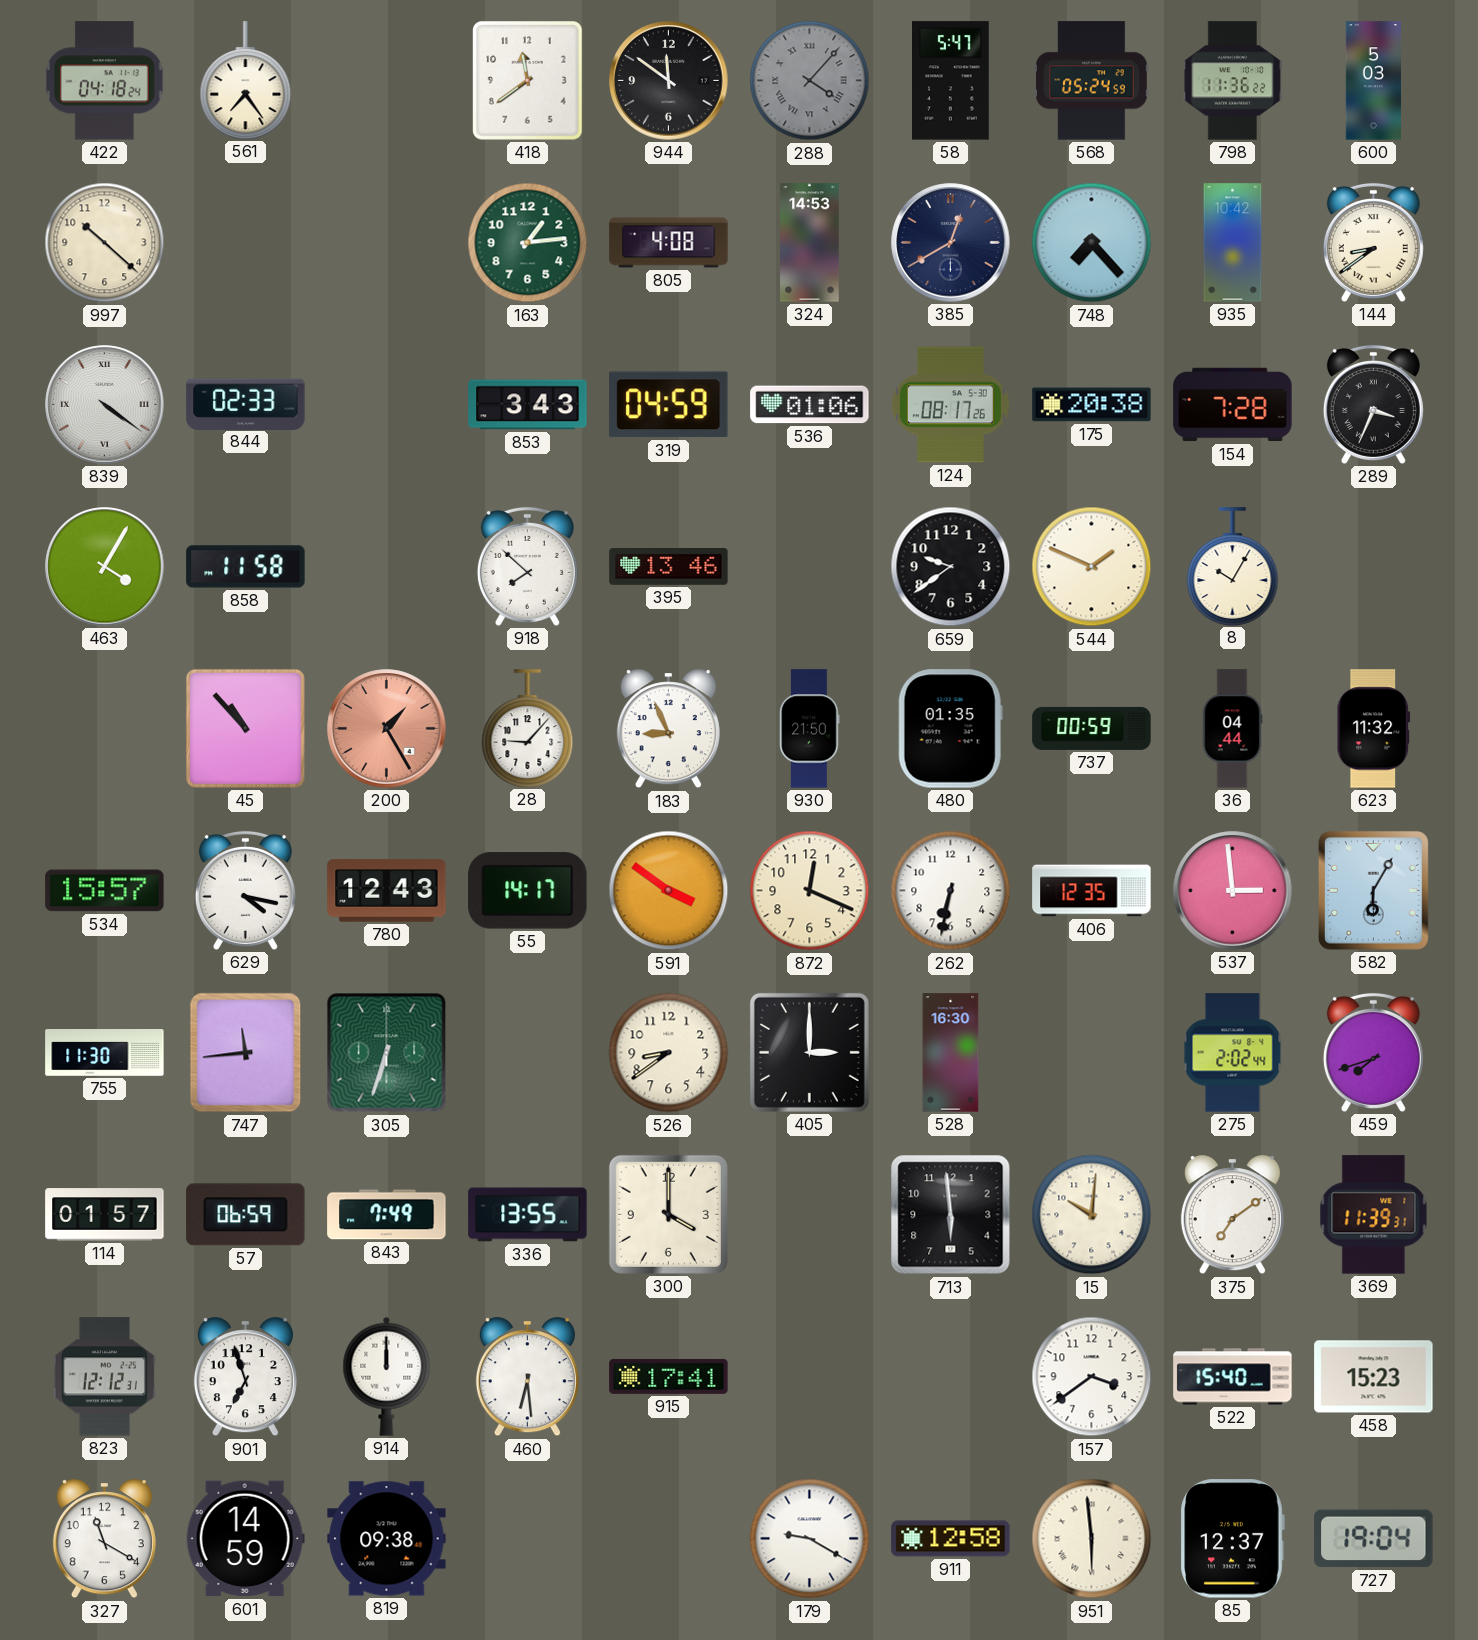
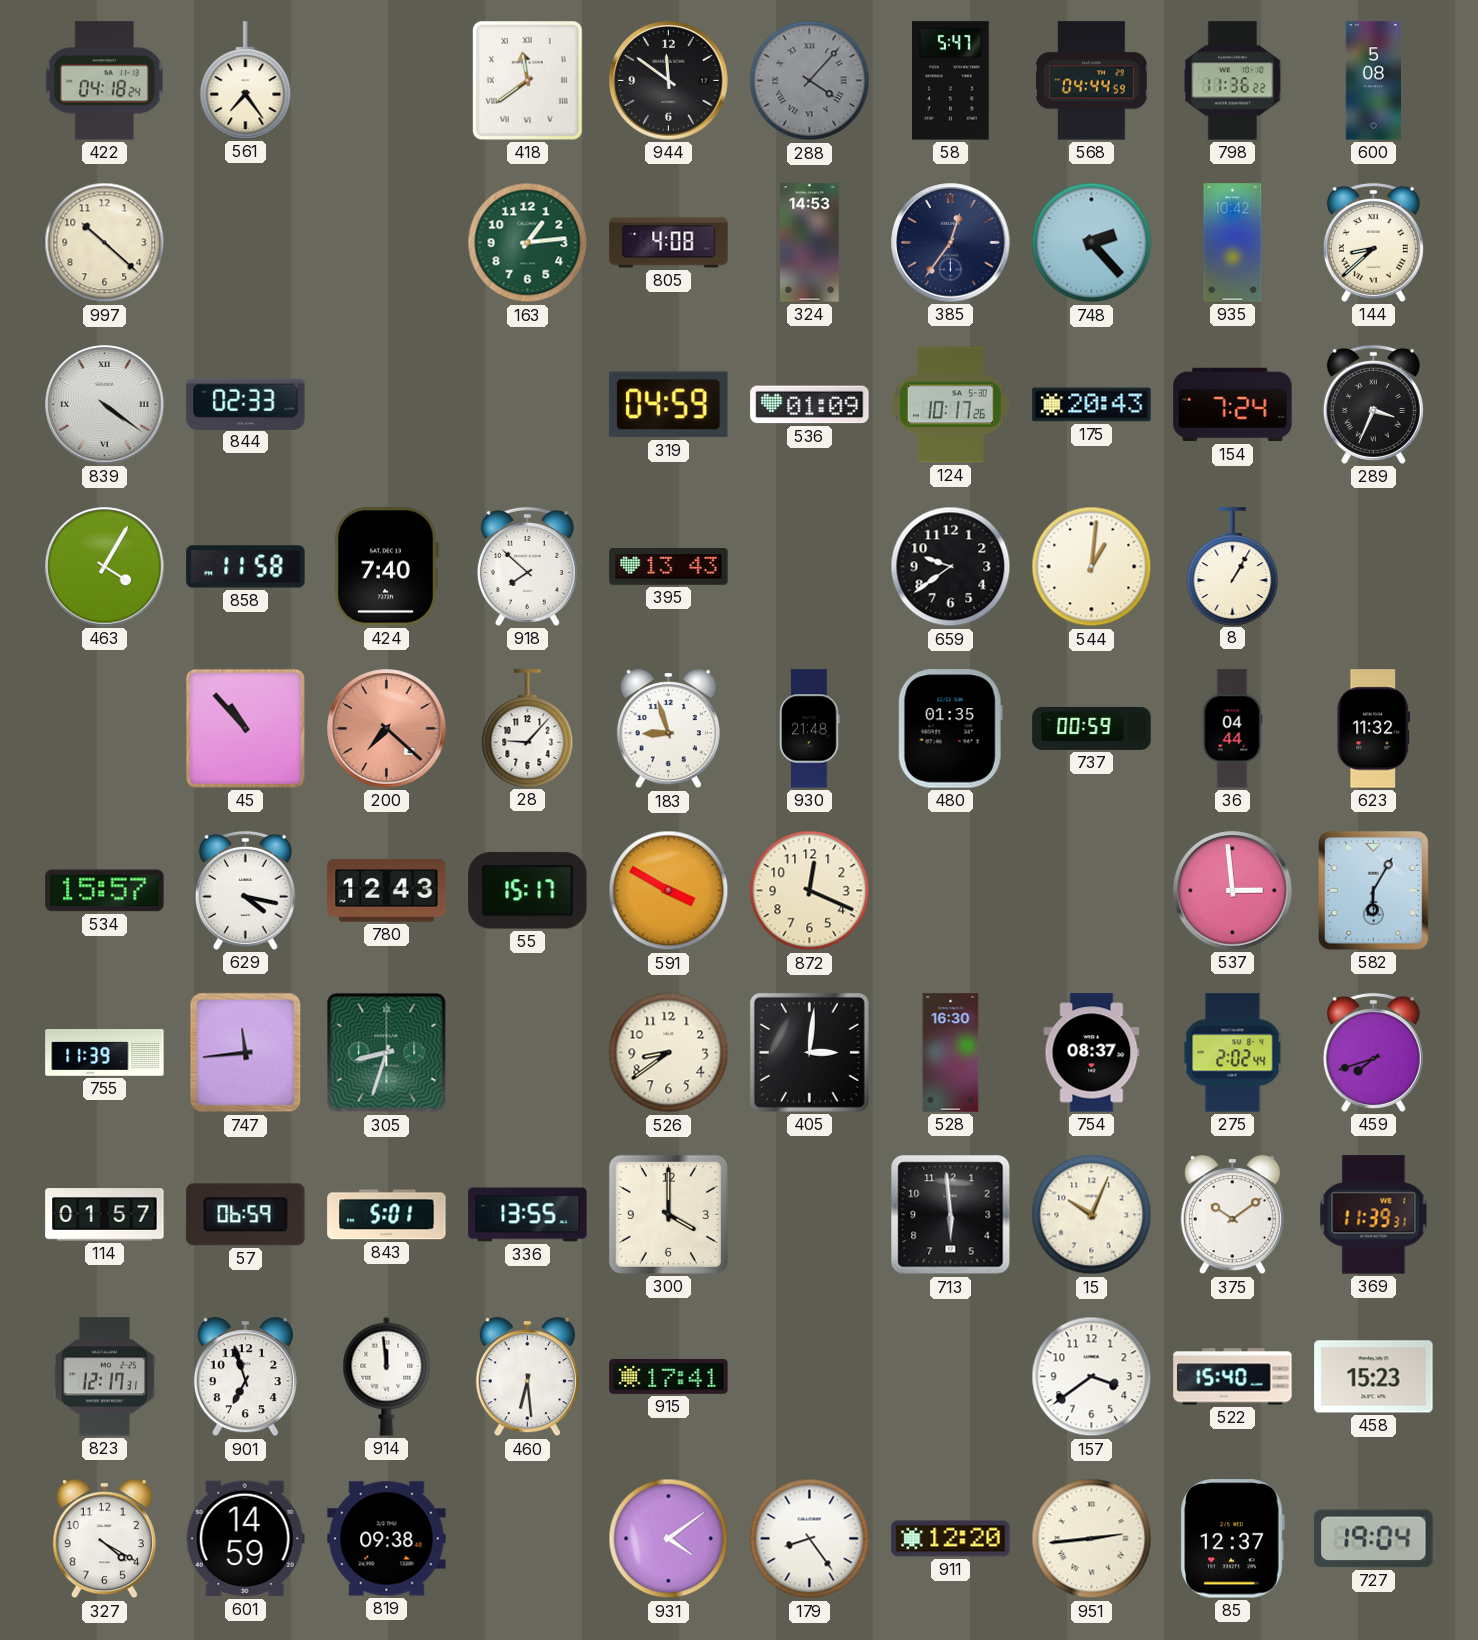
418 numerals: Arabic -> Roman
568: 05:24 -> 04:44
600: 5:03 -> 5:08
385: 12:40 -> 12:36
748: 7:23 -> 2:23
144: 8:39 -> 8:38
853: 3:43 -> none
536: 01:06 -> 01:09
124: 08:17 -> 10:17
175: 20:38 -> 20:43
154: 7:28 -> 7:24
424: none -> 7:40
395: 13:46 -> 13:43
544: 1:49 -> 1:01
8: 10:05 -> 1:05
200: 1:25 -> 7:22
183: 8:56 -> 8:57
930: 21:50 -> 21:48
55: 14:17 -> 15:17
591: 3:51 -> 3:50
262: 6:32 -> none
406: 12:35 -> none
755: 11:30 -> 11:39
305: 6:33 -> 8:33
405: 3:00 -> 3:01
754: none -> 08:37
843: 7:49 -> 5:01
15: 10:01 -> 10:04
375: 7:09 -> 10:09
823: 12:12 -> 12:17
914: 12:00 -> 11:59
327: 11:20 -> 4:20
931: none -> 4:09
179: 9:20 -> 8:24
911: 12:58 -> 12:20
951: 5:59 -> 2:44
